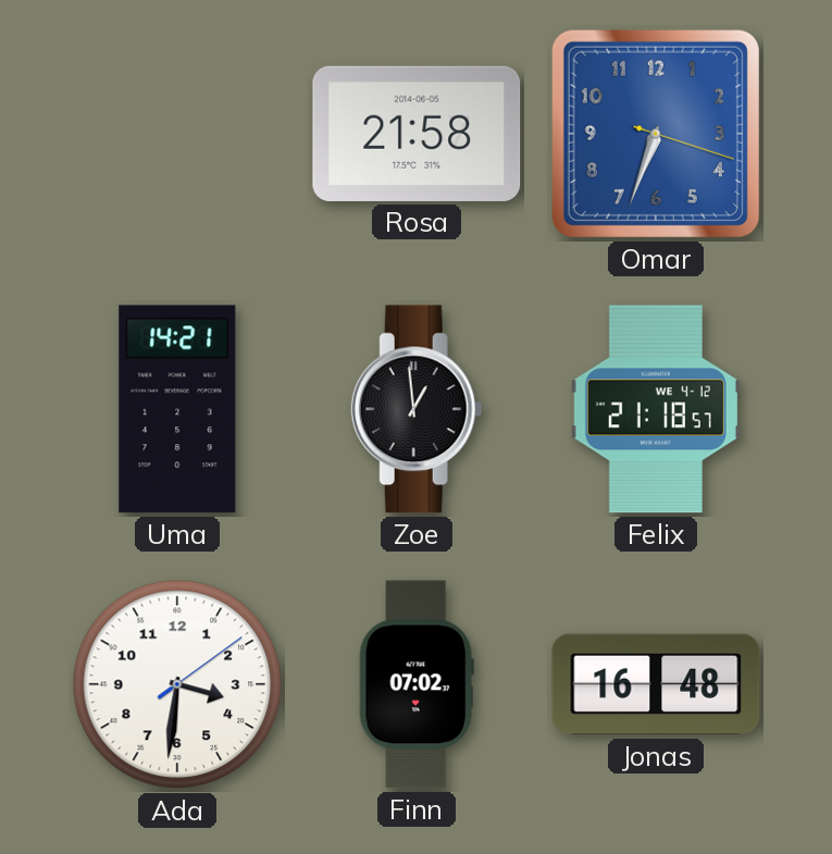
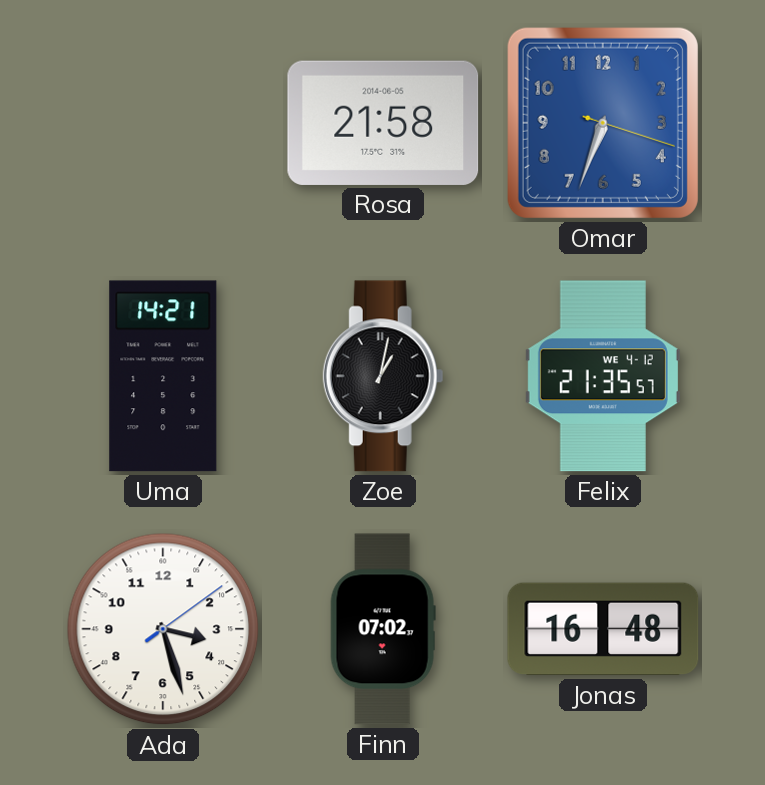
Zoe: 12:59 -> 1:02
Felix: 21:18 -> 21:35
Ada: 3:31 -> 3:27
